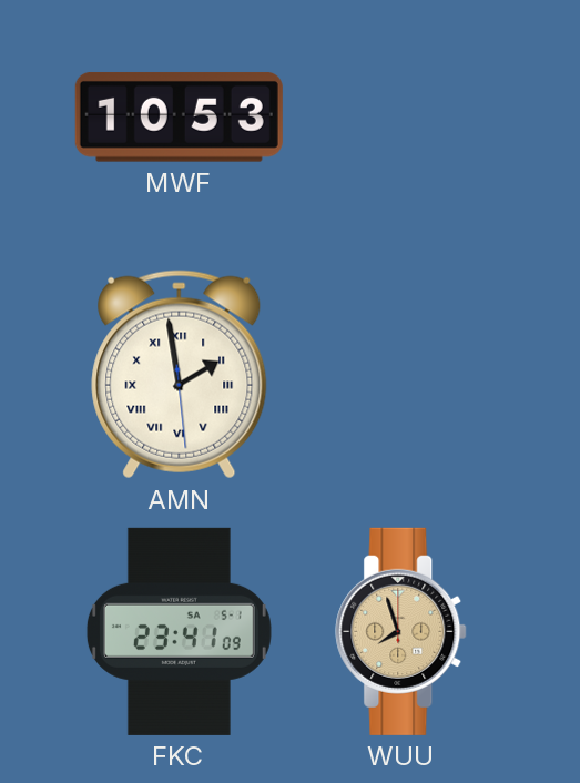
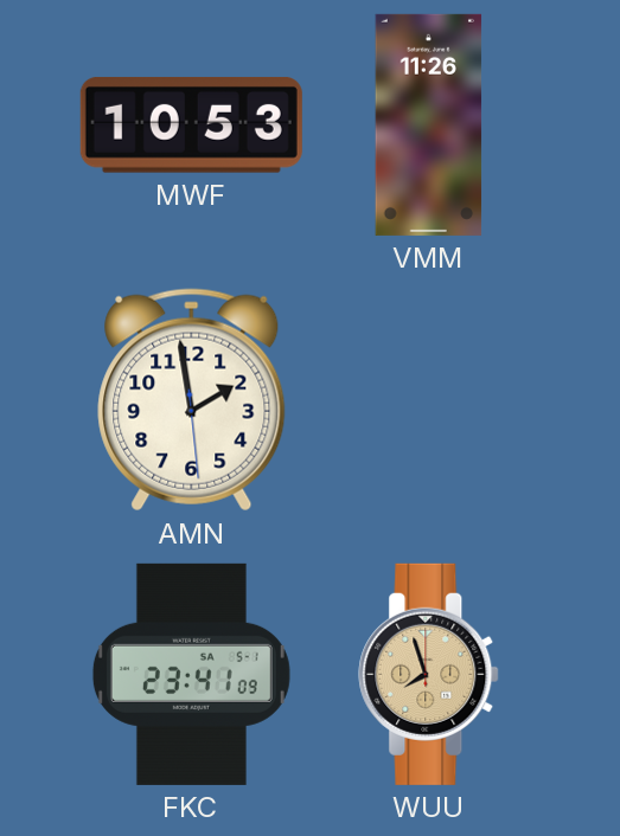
VMM: none -> 11:26
AMN numerals: Roman -> Arabic
